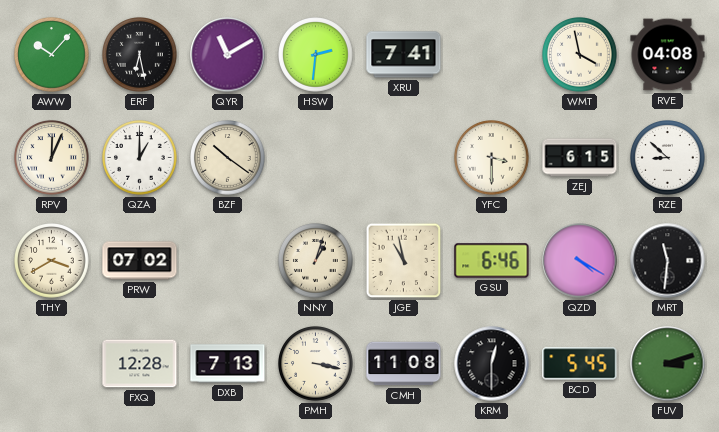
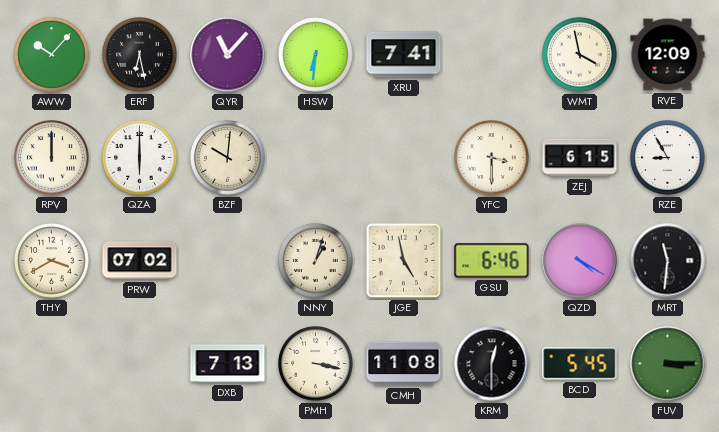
QYR: 11:10 -> 11:07
HSW: 2:31 -> 6:31
RVE: 04:08 -> 12:09
RPV: 12:04 -> 12:00
QZA: 1:00 -> 6:00
BZF: 10:21 -> 10:01
RZE: 8:52 -> 8:55
JGE: 10:58 -> 4:58
FXQ: 12:28 -> none
FUV: 3:12 -> 3:15
